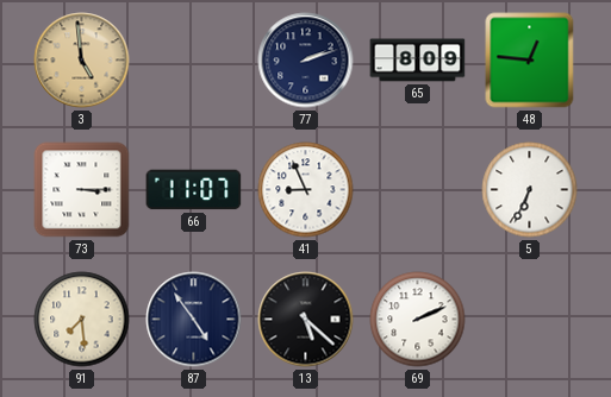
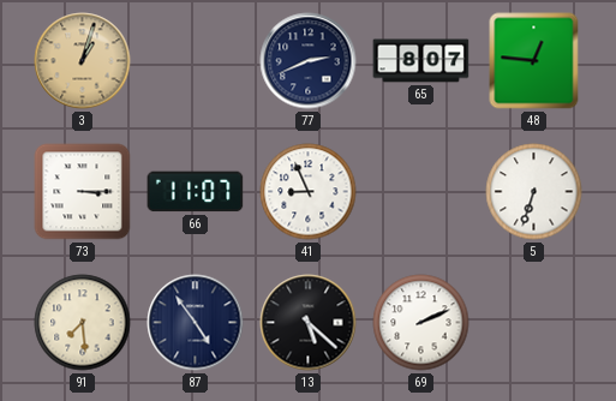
3: 4:59 -> 1:03
77: 2:12 -> 2:41
65: 8:09 -> 8:07
5: 6:34 -> 6:33
